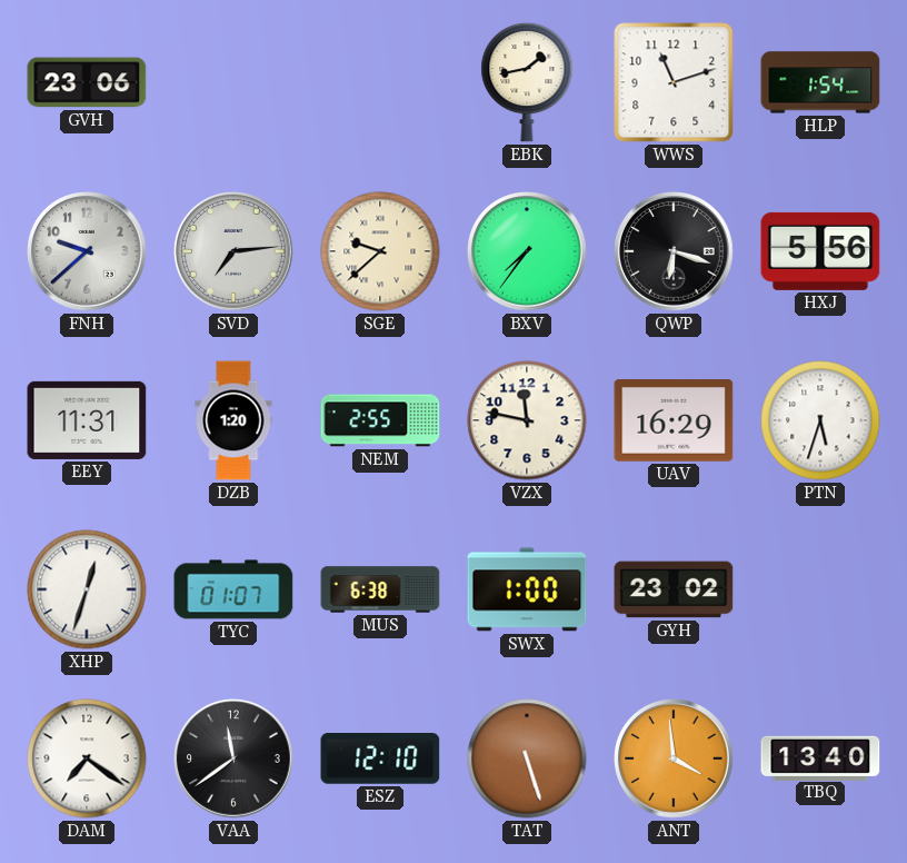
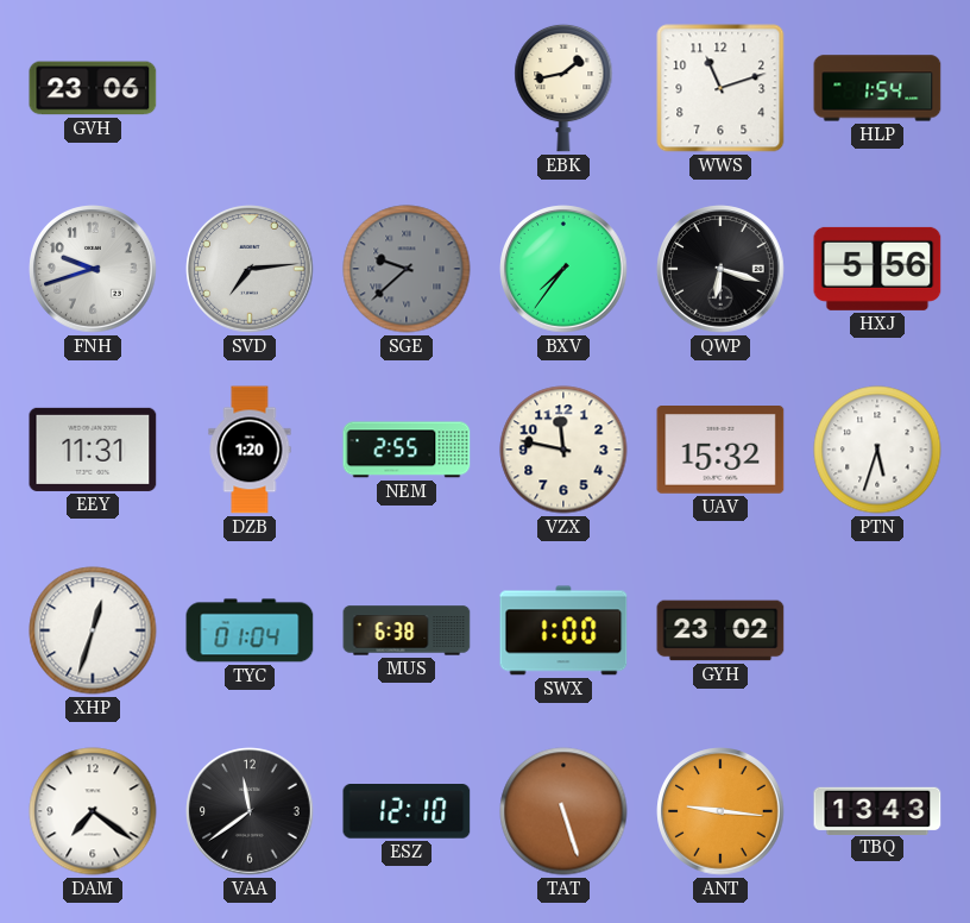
FNH: 9:38 -> 9:42
SGE dial: cream -> grey
UAV: 16:29 -> 15:32
TYC: 01:07 -> 01:04
ANT: 3:59 -> 9:16
TBQ: 13:40 -> 13:43
